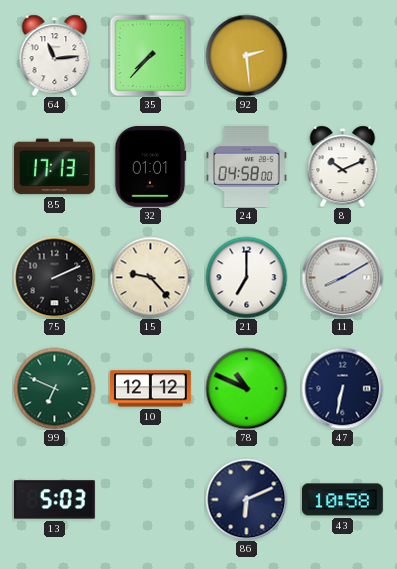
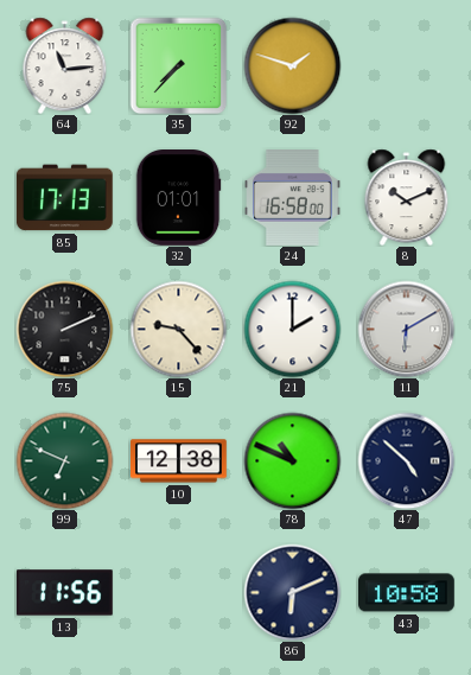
92: 2:29 -> 1:48
24: 04:58 -> 16:58
21: 7:00 -> 2:00
11: 8:10 -> 6:10
10: 12:12 -> 12:38
47: 6:32 -> 4:52
13: 5:03 -> 11:56
